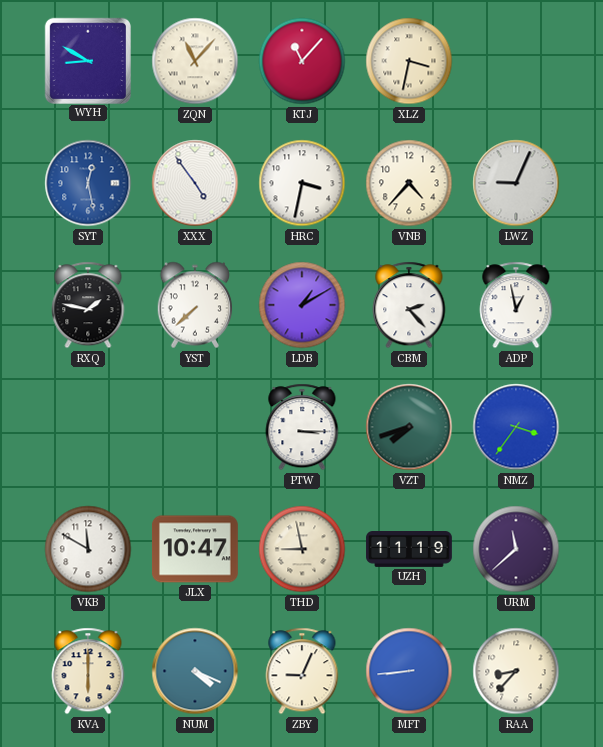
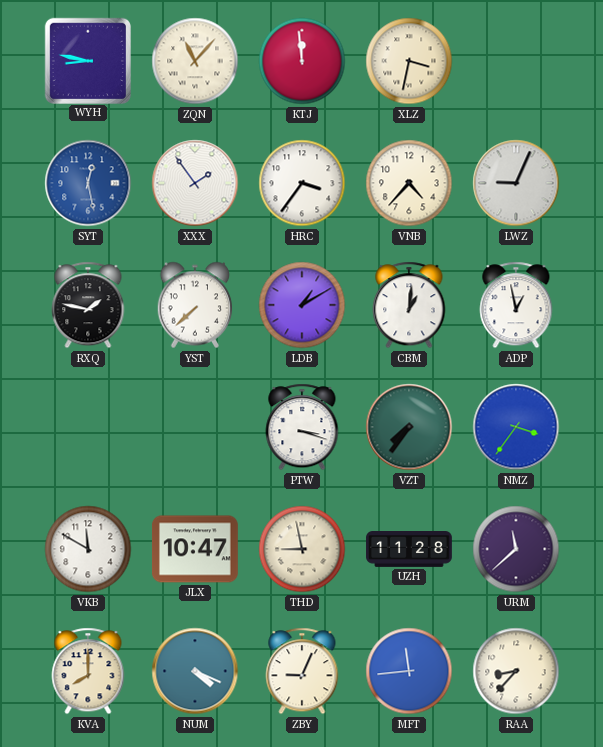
WYH: 8:50 -> 8:47
KTJ: 11:07 -> 11:59
XXX: 4:54 -> 1:54
HRC: 3:32 -> 3:36
CBM: 2:23 -> 1:01
PTW: 3:15 -> 3:18
VZT: 7:42 -> 7:36
UZH: 11:19 -> 11:28
KVA: 6:00 -> 8:00
MFT: 8:44 -> 11:44
